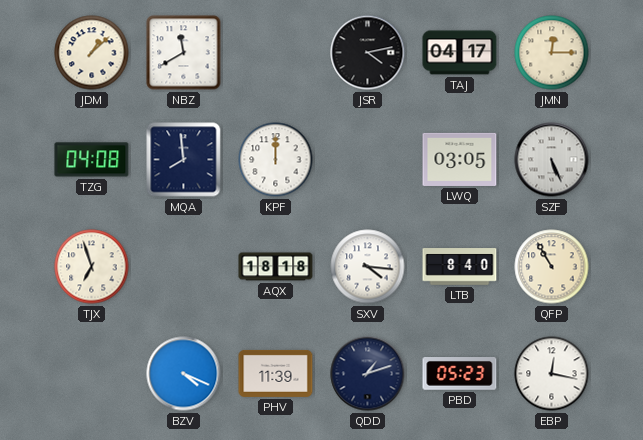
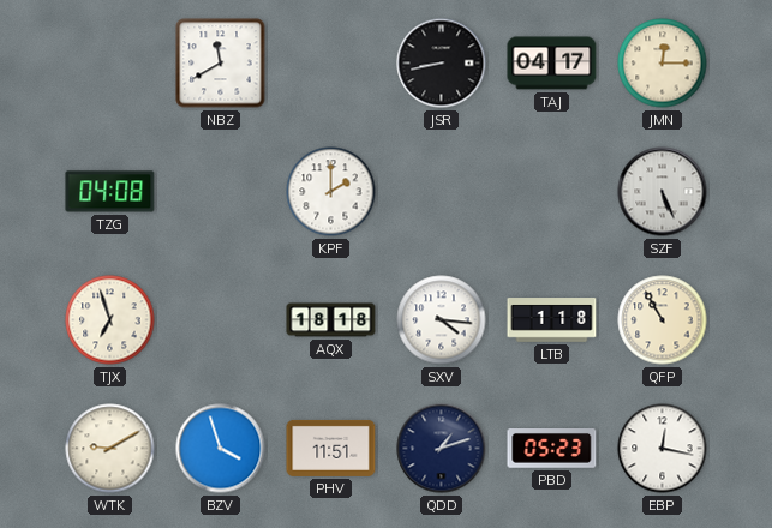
JDM: 1:08 -> none
JSR: 4:13 -> 8:43
MQA: 7:59 -> none
KPF: 12:00 -> 2:00
LWQ: 03:05 -> none
LTB: 8:40 -> 1:18
WTK: none -> 9:10
BZV: 4:19 -> 3:57
PHV: 11:39 -> 11:51
